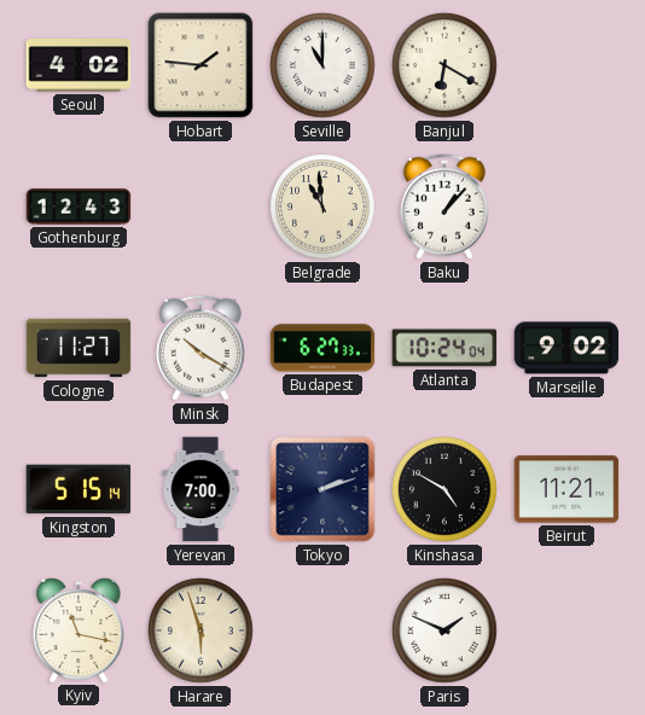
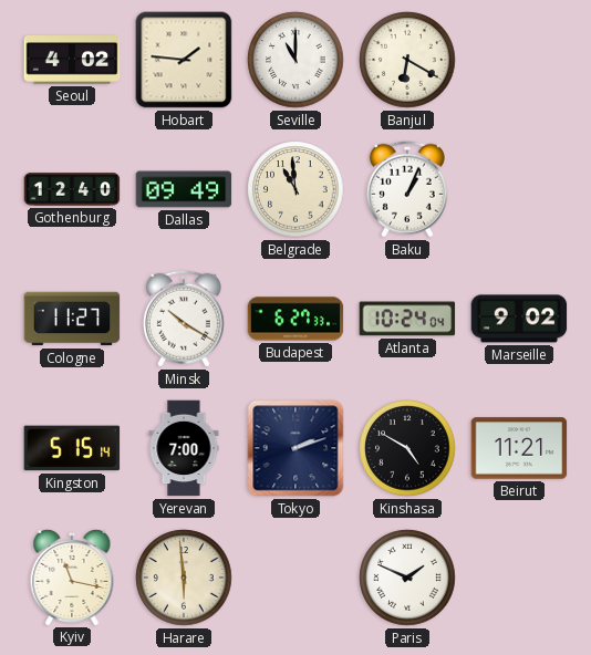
Gothenburg: 12:43 -> 12:40
Dallas: none -> 09:49
Baku: 1:07 -> 1:04
Harare: 5:57 -> 5:59
